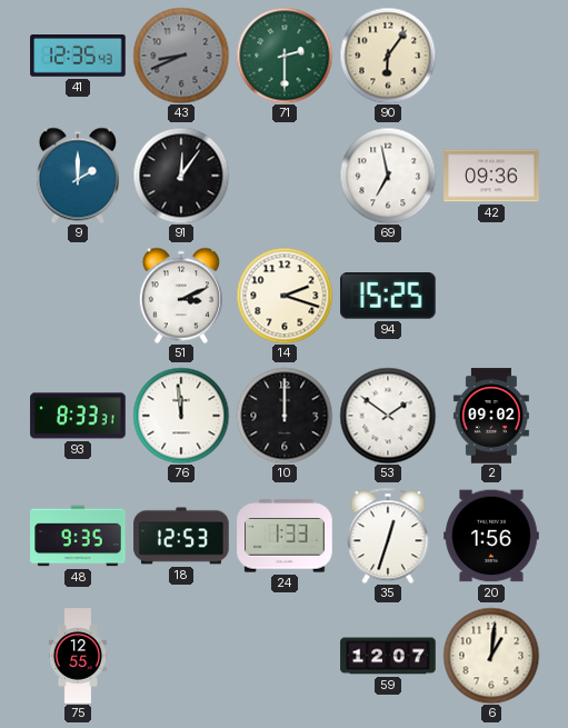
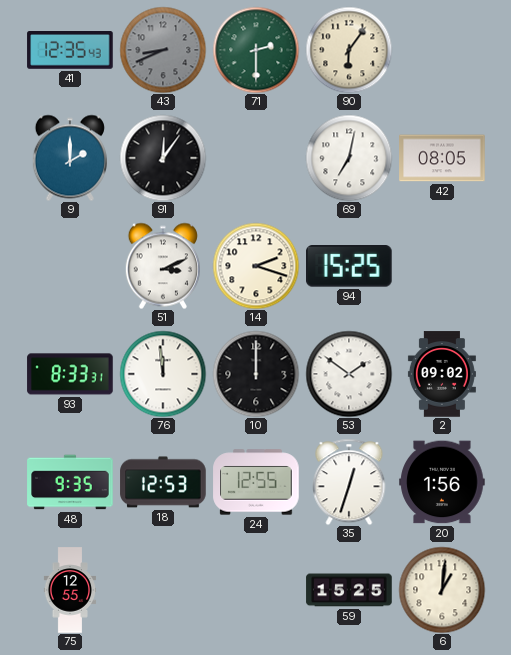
69: 6:58 -> 7:02
42: 09:36 -> 08:05
24: 1:33 -> 12:55
59: 12:07 -> 15:25
